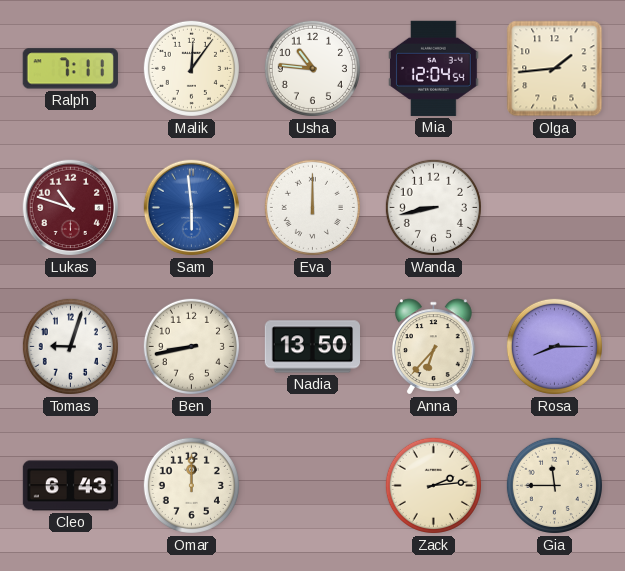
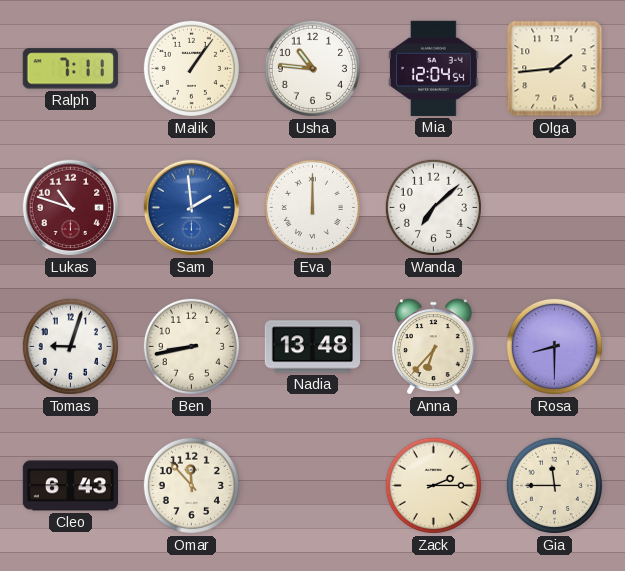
Malik: 12:06 -> 1:06
Sam: 5:59 -> 1:59
Wanda: 8:43 -> 7:08
Nadia: 13:50 -> 13:48
Rosa: 8:15 -> 8:30
Omar: 12:00 -> 11:53
Zack: 2:14 -> 2:15
